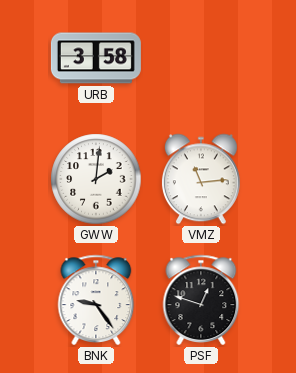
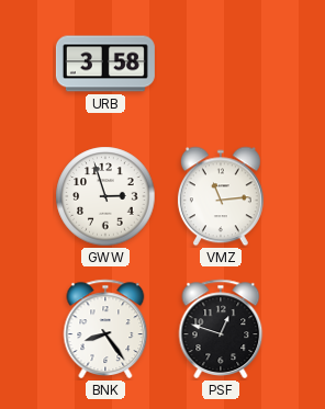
GWW: 2:01 -> 2:57
BNK: 9:24 -> 8:24
